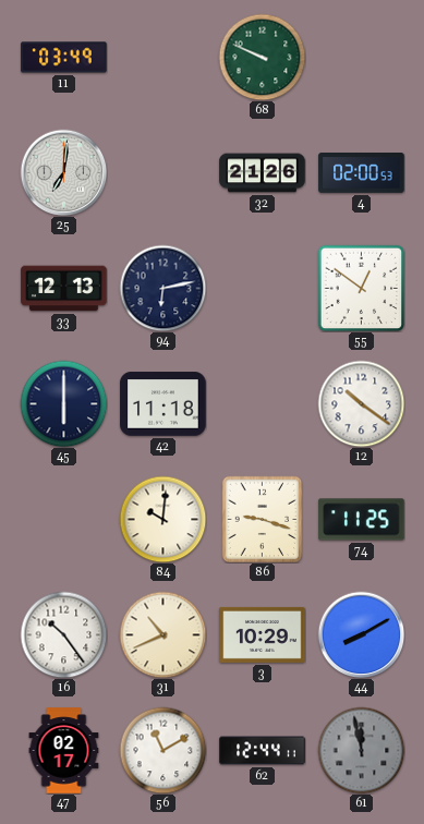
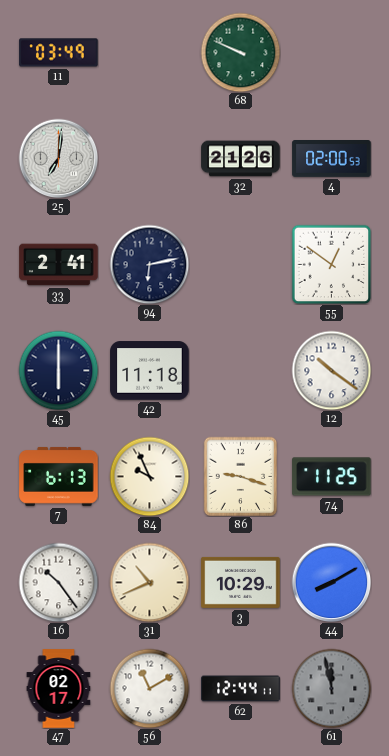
33: 12:13 -> 2:41
7: none -> 6:13
84: 10:01 -> 9:56
